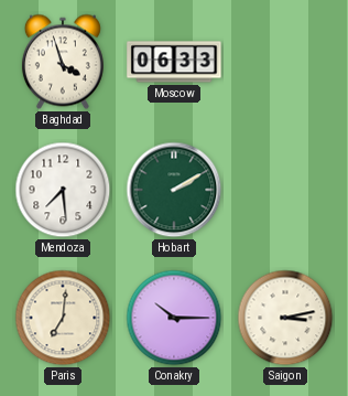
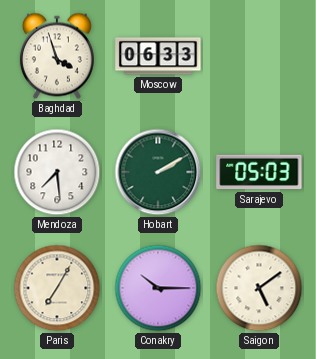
Sarajevo: none -> 05:03
Paris: 7:01 -> 7:05
Saigon: 3:13 -> 5:09
